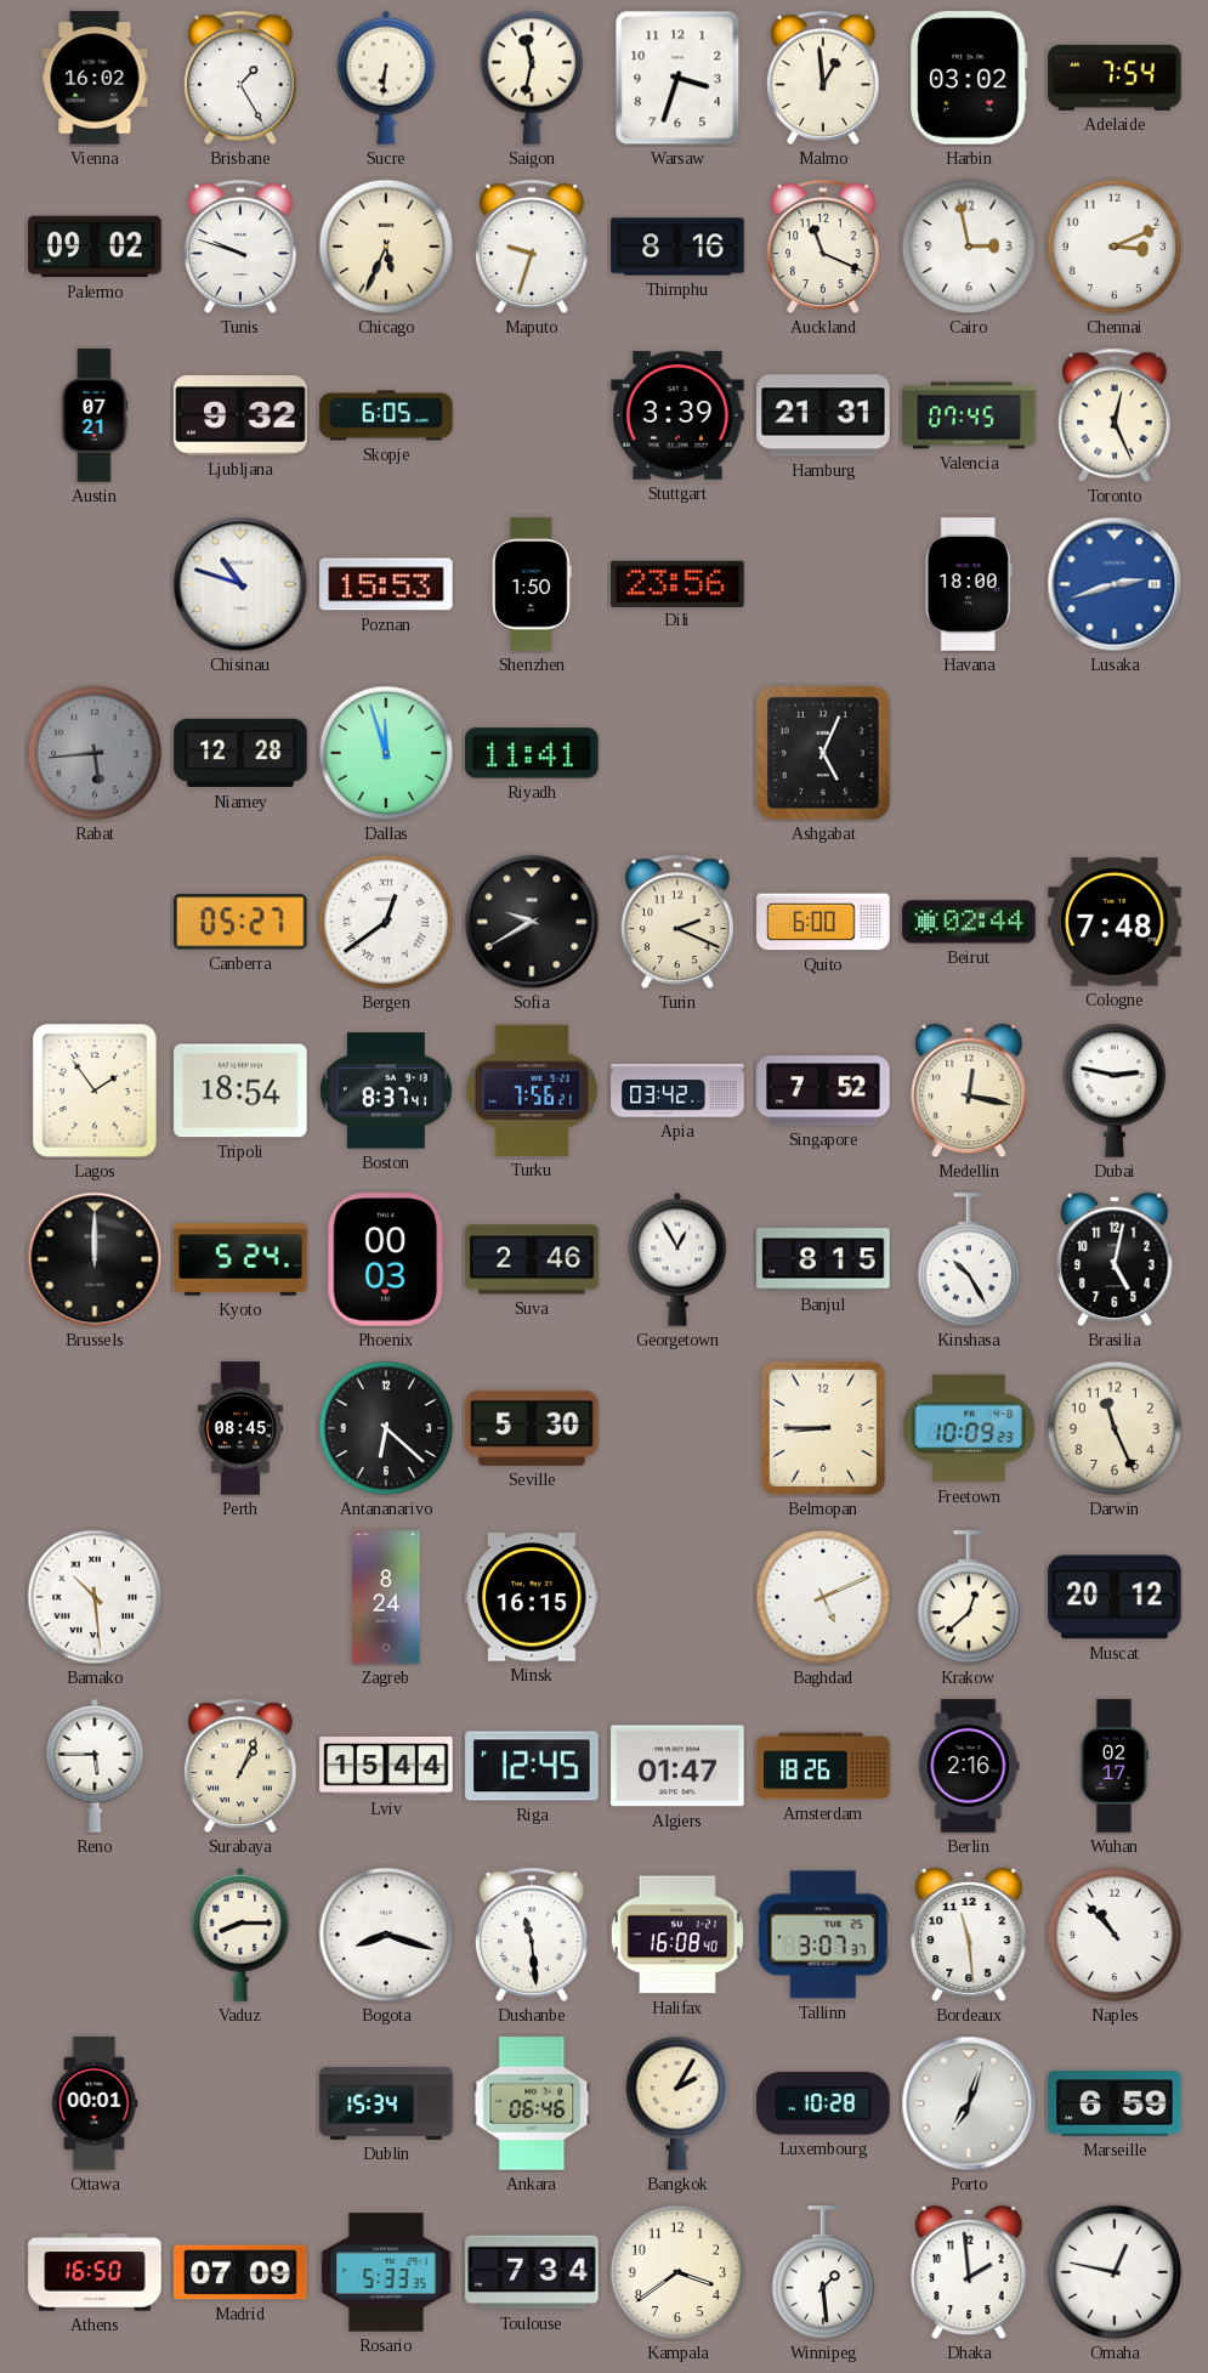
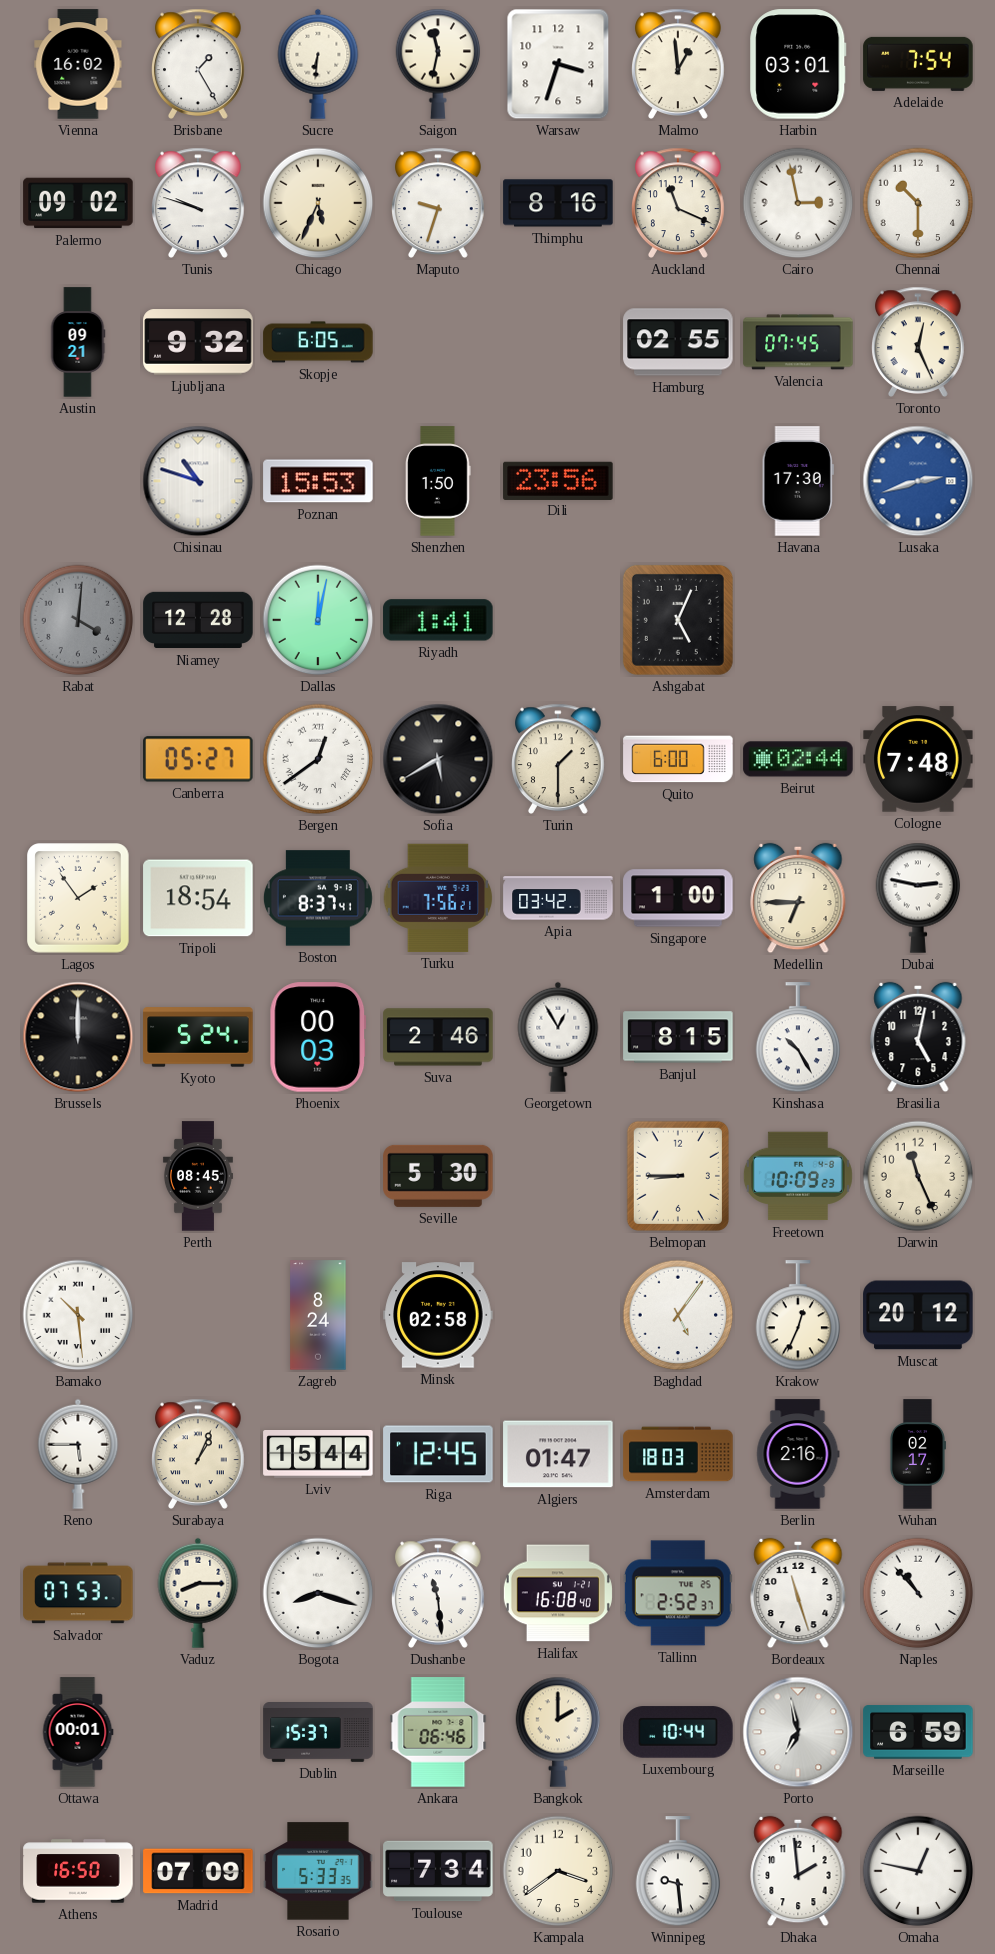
Harbin: 03:02 -> 03:01
Chennai: 3:11 -> 10:30
Austin: 07:21 -> 09:21
Stuttgart: 3:39 -> none
Hamburg: 21:31 -> 02:55
Havana: 18:00 -> 17:30
Rabat: 5:44 -> 4:01
Dallas: 11:57 -> 12:02
Riyadh: 11:41 -> 1:41
Sofia: 9:40 -> 5:40
Turin: 2:19 -> 1:30
Singapore: 7:52 -> 1:00
Medellin: 12:17 -> 6:45
Antananarivo: 6:22 -> none
Minsk: 16:15 -> 02:58
Baghdad: 5:11 -> 5:06
Krakow: 12:38 -> 12:34
Amsterdam: 18:26 -> 18:03
Salvador: none -> 07:53
Tallinn: 3:07 -> 2:52
Bordeaux: 11:29 -> 11:27
Dublin: 15:34 -> 15:37
Bangkok: 2:05 -> 2:00
Luxembourg: 10:28 -> 10:44
Porto: 7:03 -> 6:58
Winnipeg: 1:29 -> 9:29
